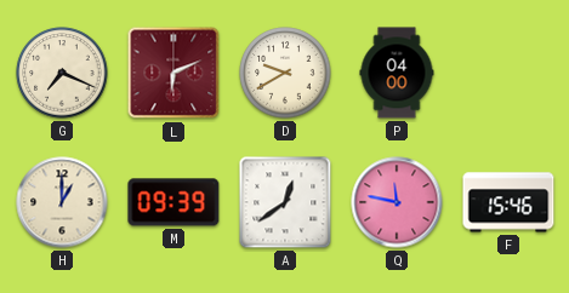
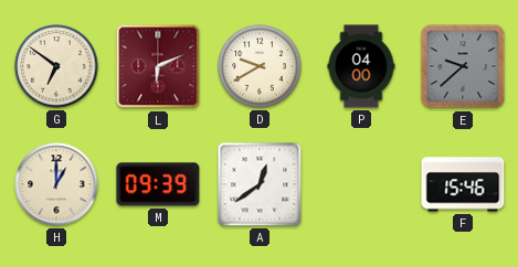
G: 7:19 -> 6:51
E: none -> 9:38
Q: 11:47 -> none
